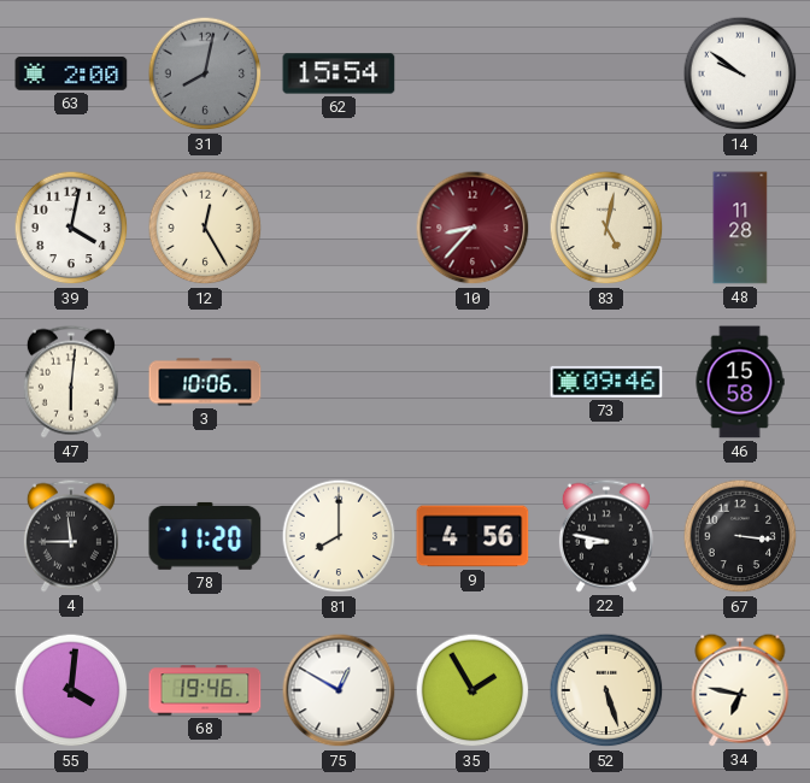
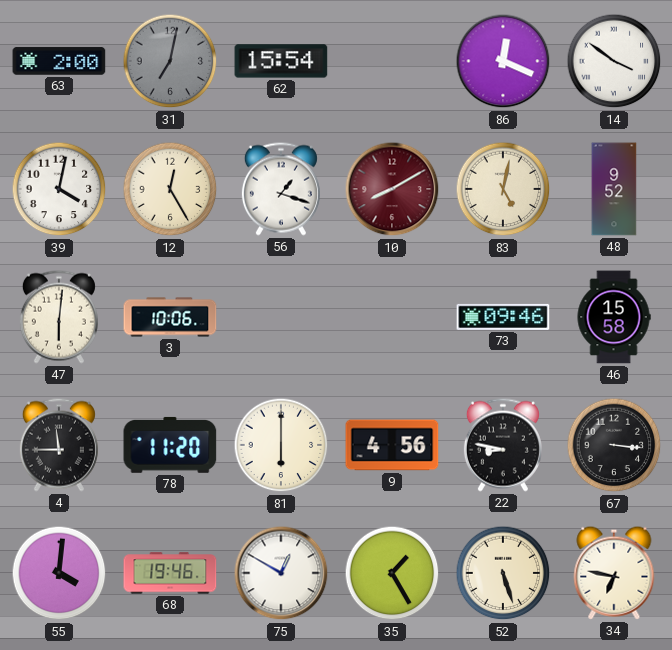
31: 8:02 -> 7:02
86: none -> 12:19
14: 9:51 -> 3:51
56: none -> 1:18
10: 8:37 -> 8:10
48: 11:28 -> 9:52
81: 8:00 -> 6:00
35: 1:55 -> 1:25
